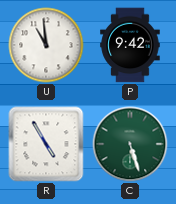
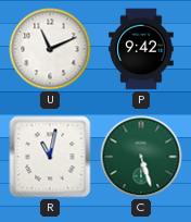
U: 10:59 -> 11:11
R: 4:55 -> 11:02
